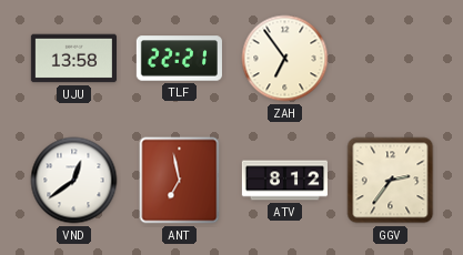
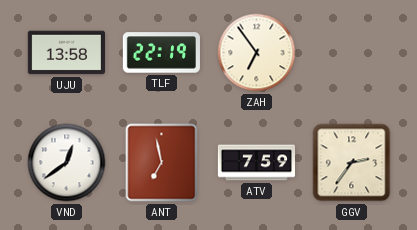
TLF: 22:21 -> 22:19
ATV: 8:12 -> 7:59
